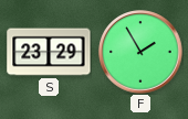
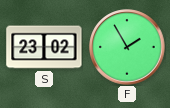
S: 23:29 -> 23:02
